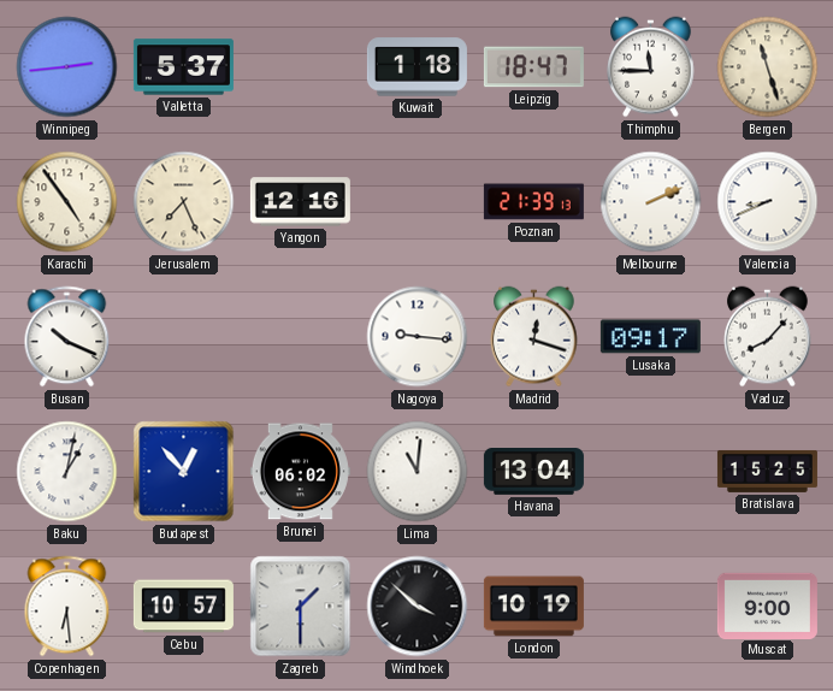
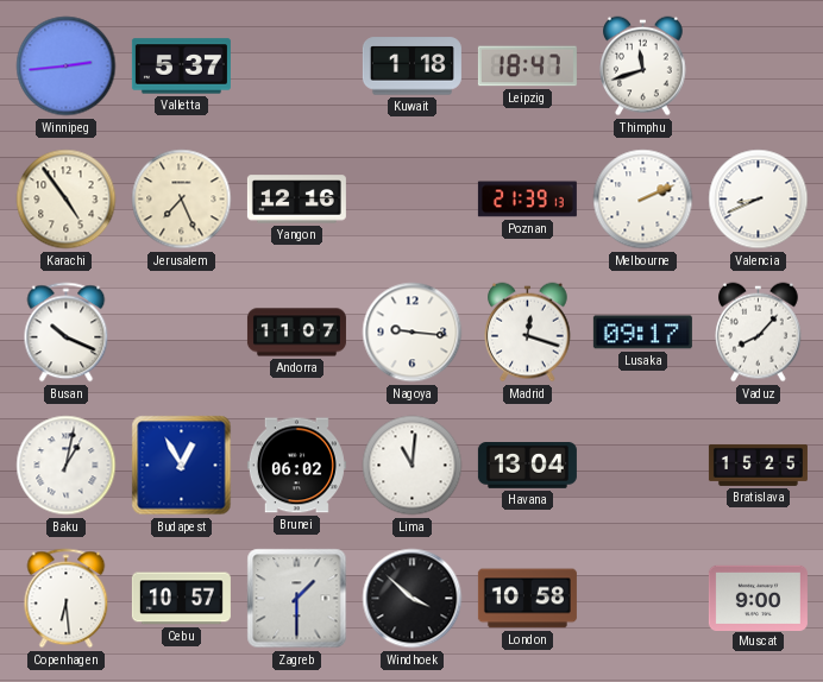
Thimphu: 11:45 -> 11:42
Bergen: 11:27 -> none
Andorra: none -> 11:07
Budapest: 12:53 -> 12:55
London: 10:19 -> 10:58
